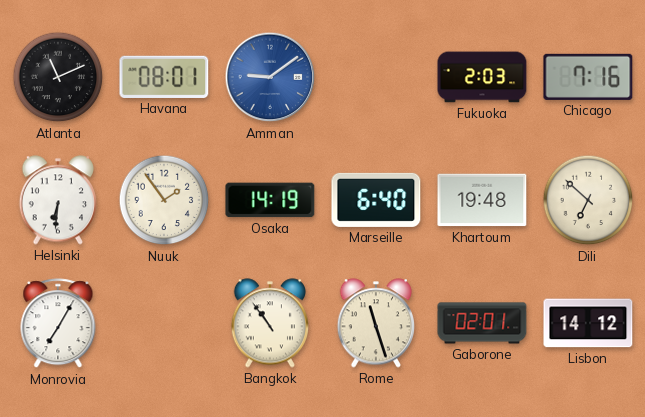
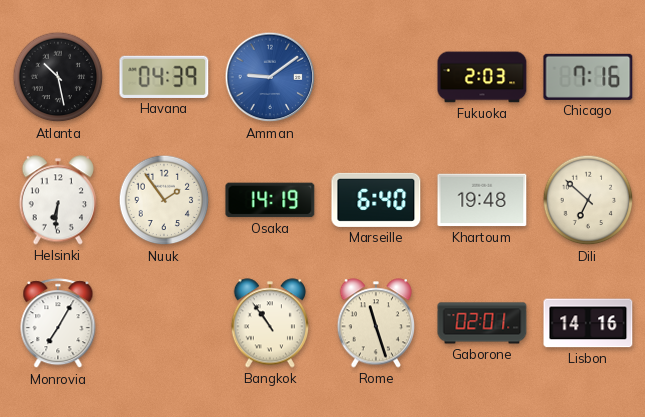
Atlanta: 11:11 -> 10:28
Havana: 08:01 -> 04:39
Lisbon: 14:12 -> 14:16
